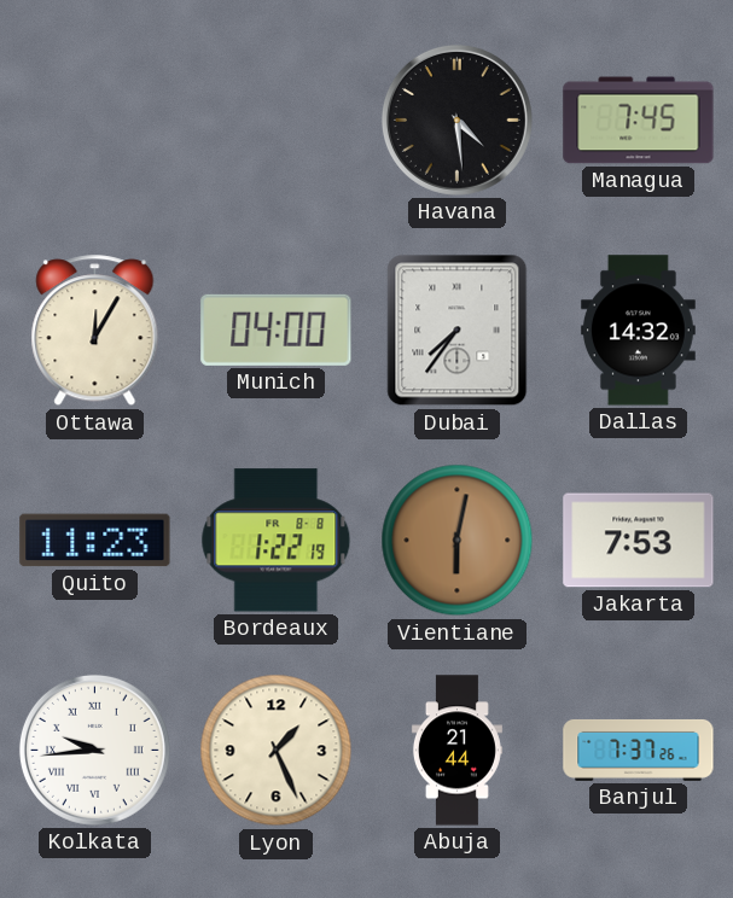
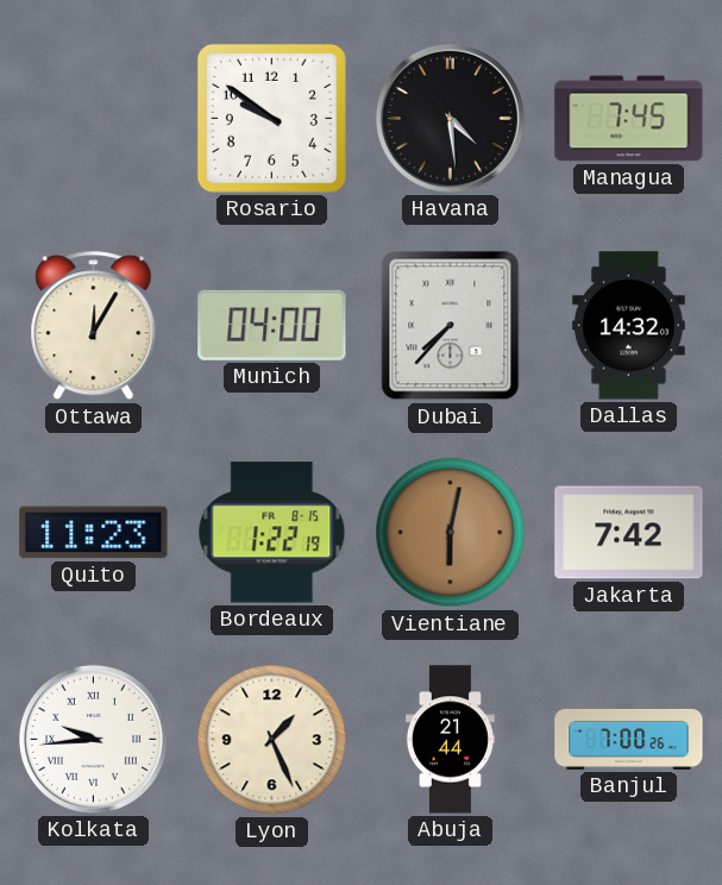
Rosario: none -> 9:51
Dubai: 7:36 -> 7:37
Bordeaux date: FR 8-8 -> FR 8-15
Jakarta: 7:53 -> 7:42
Banjul: 7:37 -> 7:00
